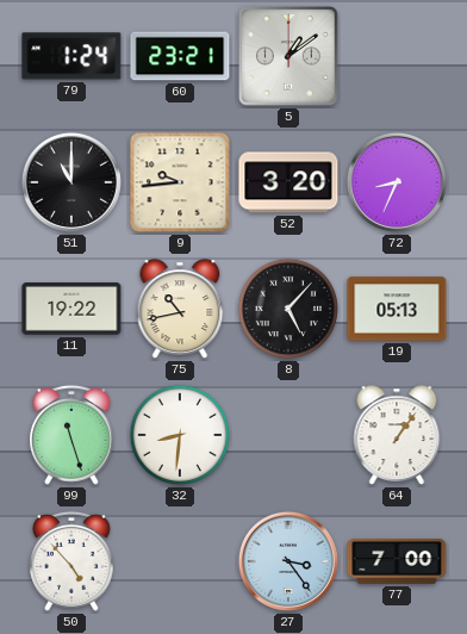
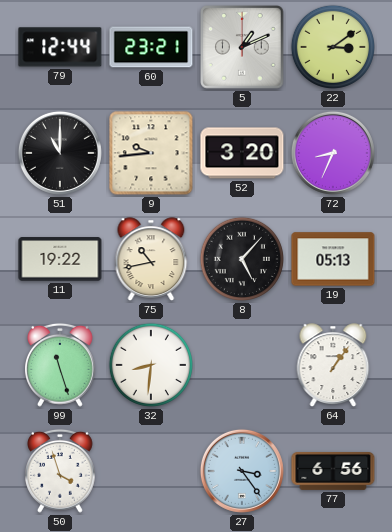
79: 1:24 -> 12:44
5: 1:09 -> 1:11
22: none -> 3:09
50: 4:53 -> 3:57
77: 7:00 -> 6:56
